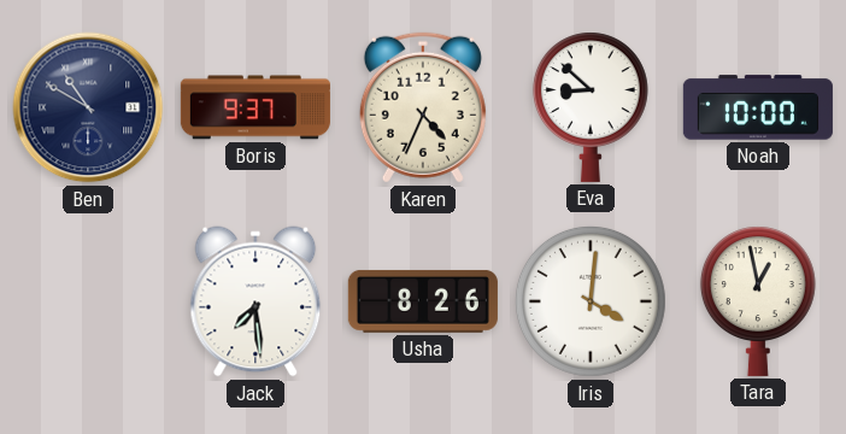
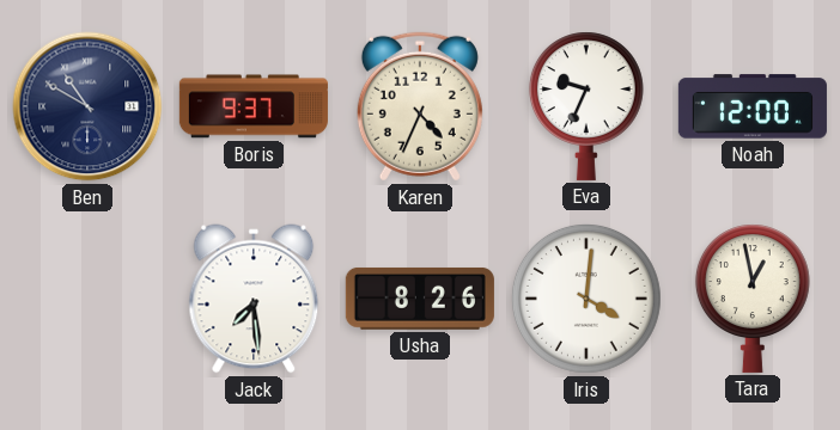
Eva: 8:52 -> 9:34
Noah: 10:00 -> 12:00
